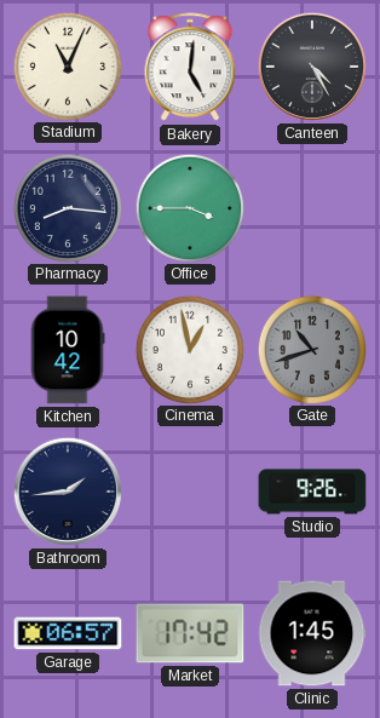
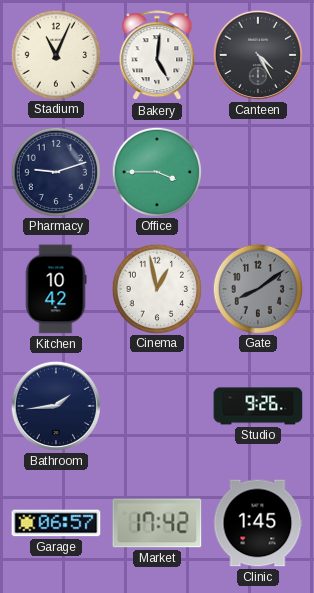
Pharmacy: 8:16 -> 9:12
Gate: 10:42 -> 8:09
